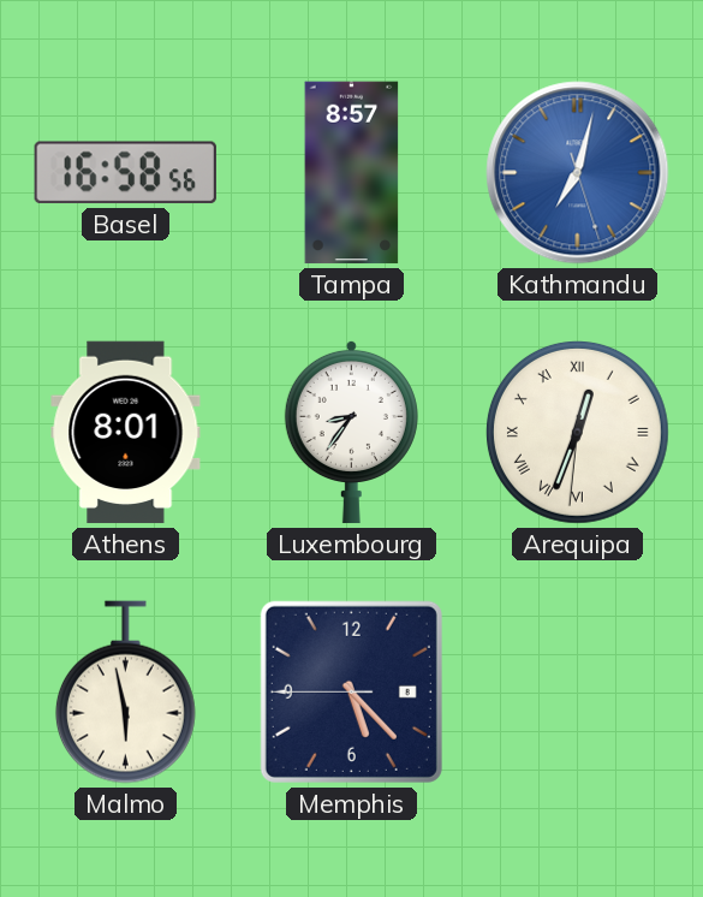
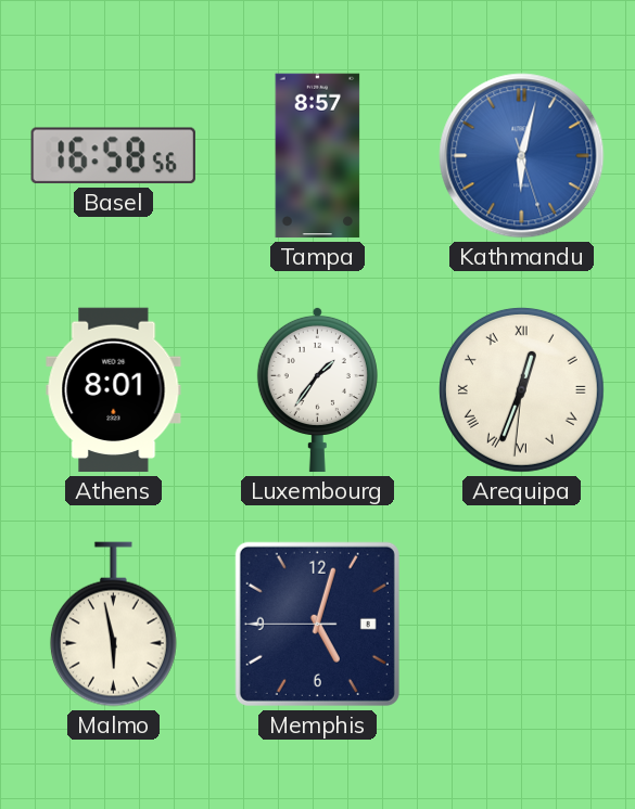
Kathmandu: 7:02 -> 6:02
Luxembourg: 8:36 -> 1:36
Memphis: 5:22 -> 5:02
